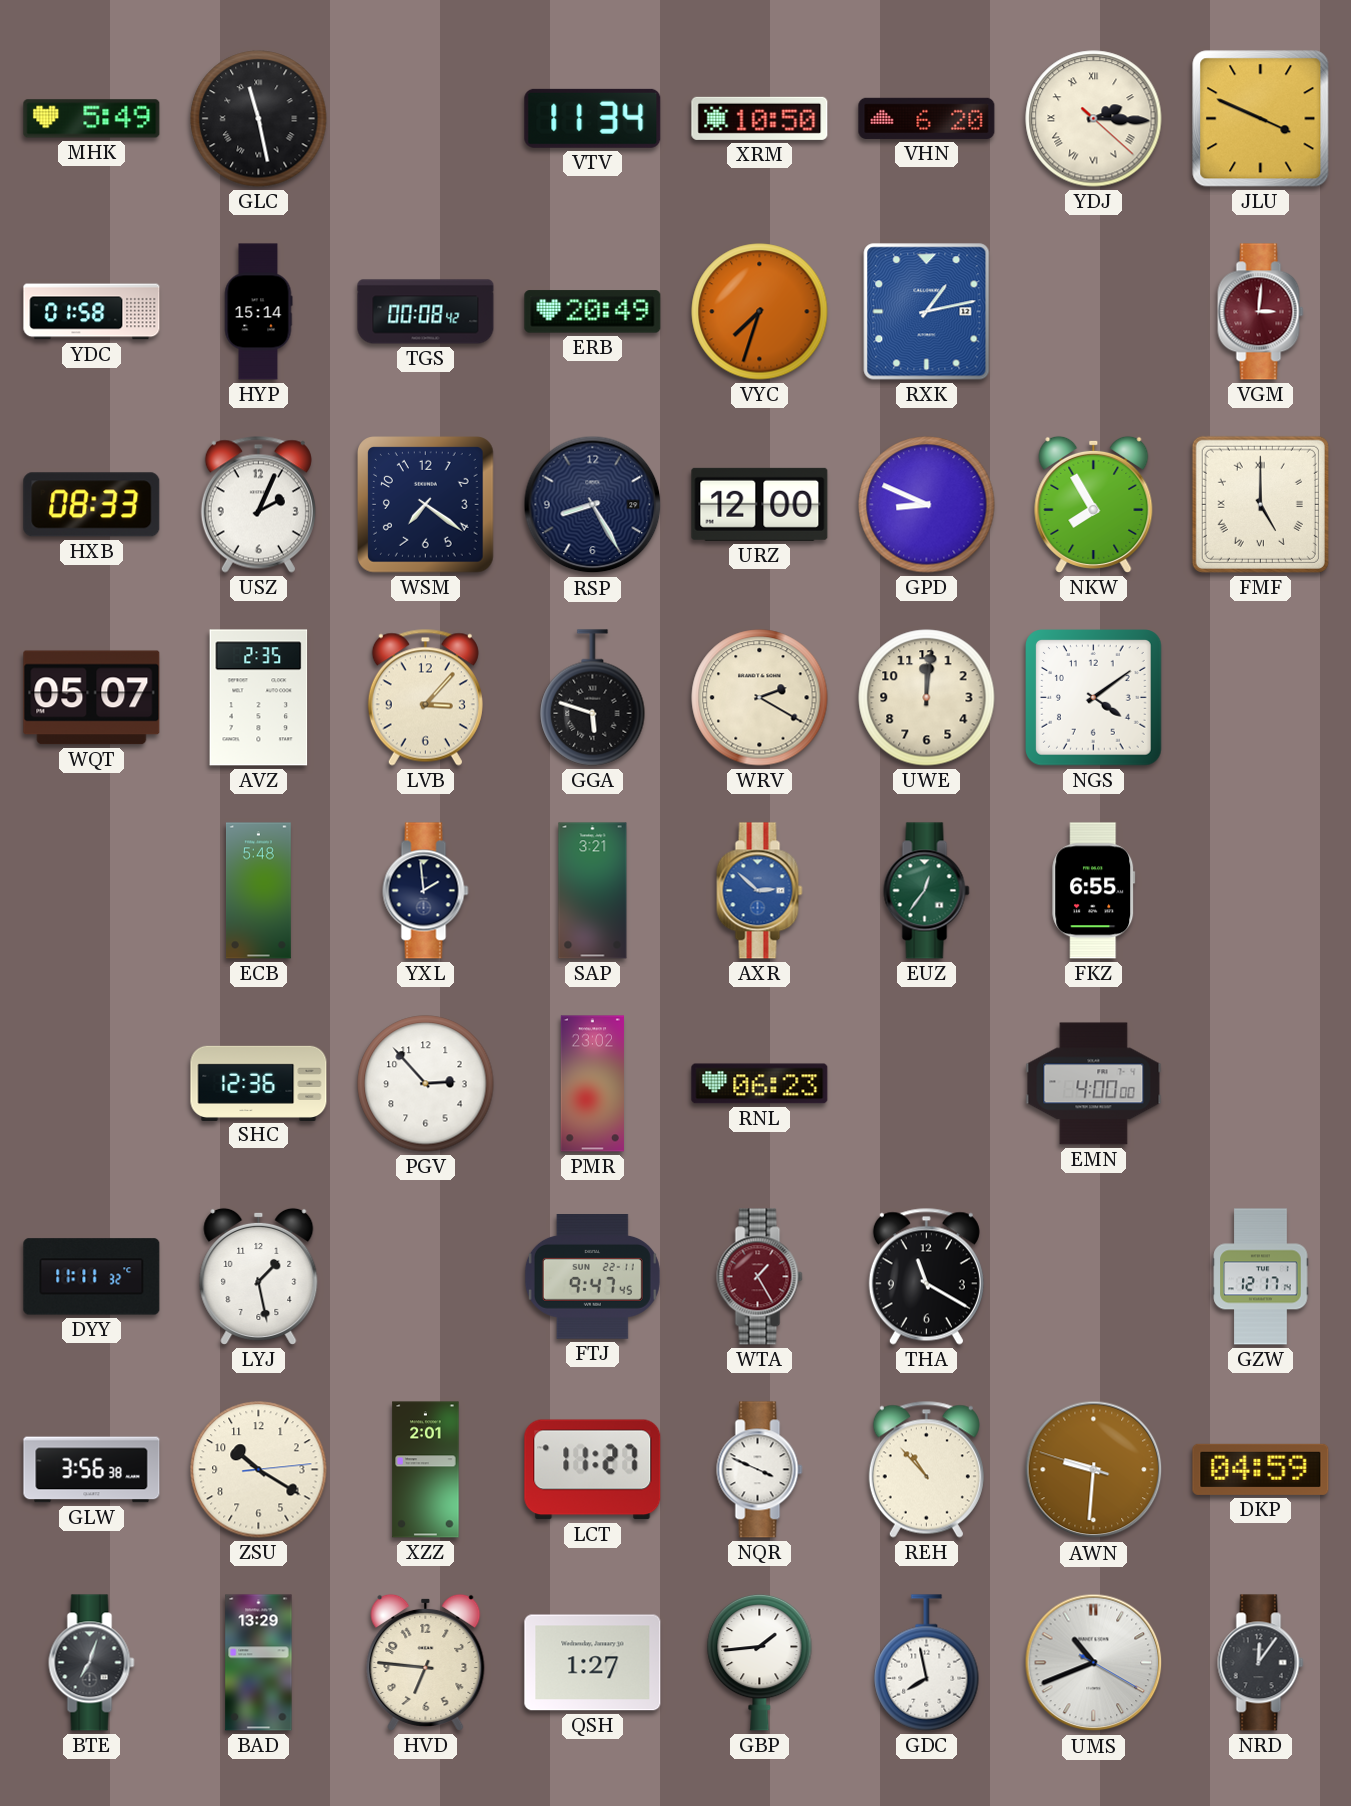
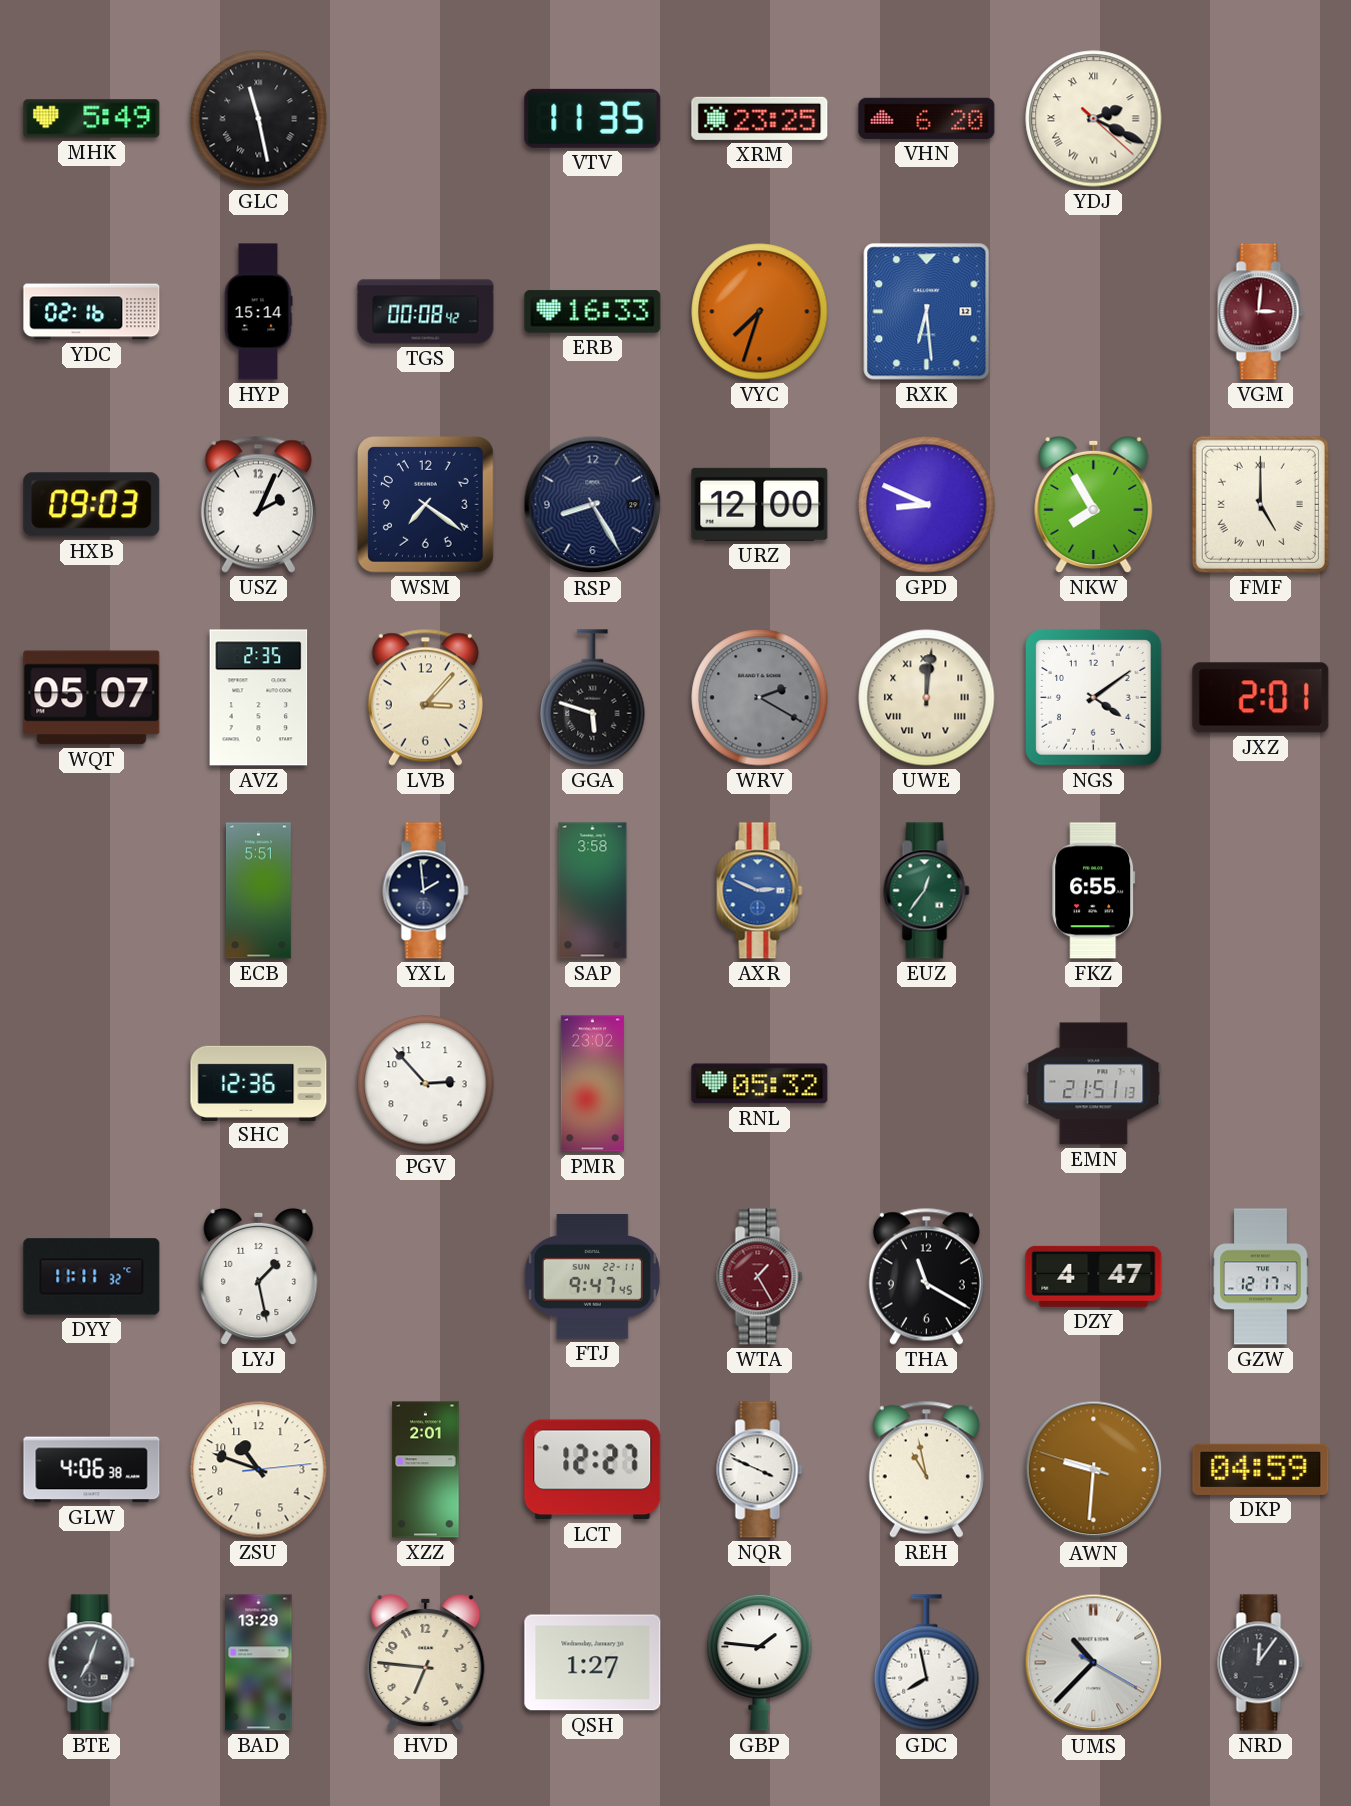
VTV: 11:34 -> 11:35
XRM: 10:50 -> 23:25
YDJ: 2:15 -> 2:19
JLU: 3:49 -> none
YDC: 01:58 -> 02:16
ERB: 20:49 -> 16:33
RXK: 1:13 -> 6:29
HXB: 08:33 -> 09:03
WRV dial: cream -> grey
UWE numerals: Arabic -> Roman
JXZ: none -> 2:01
ECB: 5:48 -> 5:51
SAP: 3:21 -> 3:58
AXR: 2:52 -> 2:49
RNL: 06:23 -> 05:32
EMN: 4:00 -> 21:51
DZY: none -> 4:47
GLW: 3:56 -> 4:06
ZSU: 10:20 -> 10:48
LCT: 11:27 -> 12:27
REH: 10:53 -> 10:58
GBP: 1:44 -> 1:46
UMS: 10:41 -> 10:37
